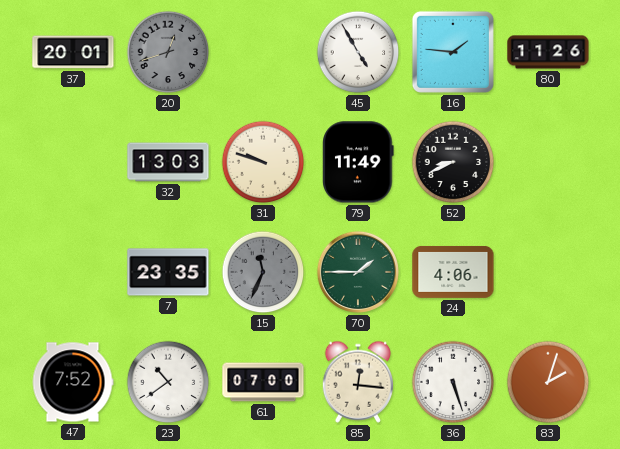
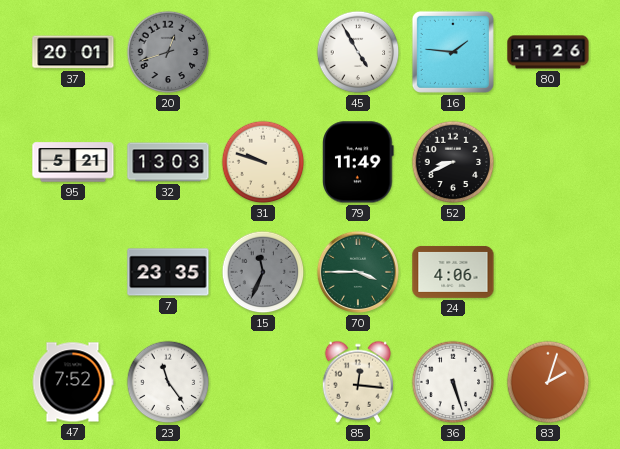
95: none -> 5:21
70: 1:45 -> 3:45
23: 10:39 -> 11:24
61: 07:00 -> none
